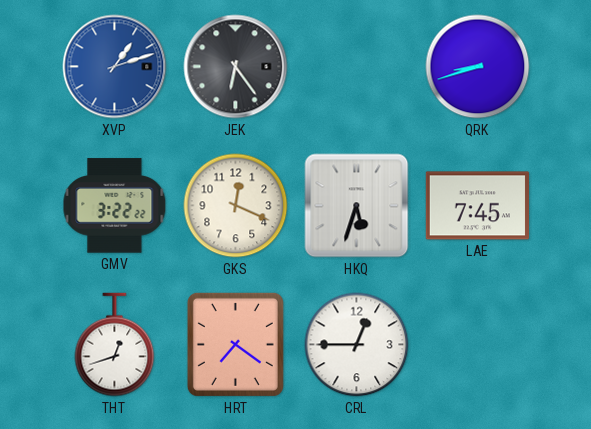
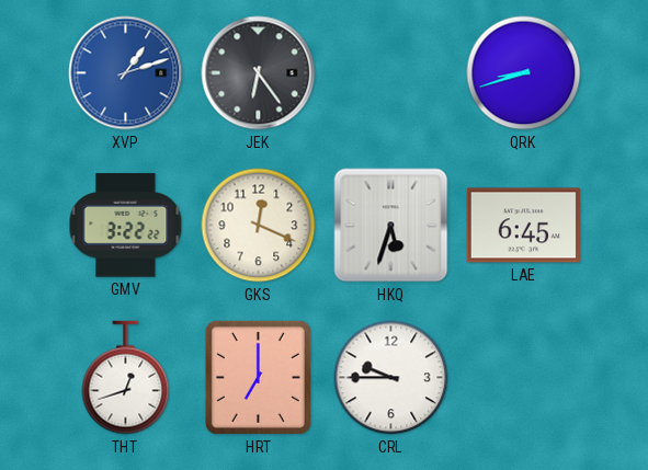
LAE: 7:45 -> 6:45
HRT: 7:21 -> 7:00
CRL: 12:45 -> 9:45
